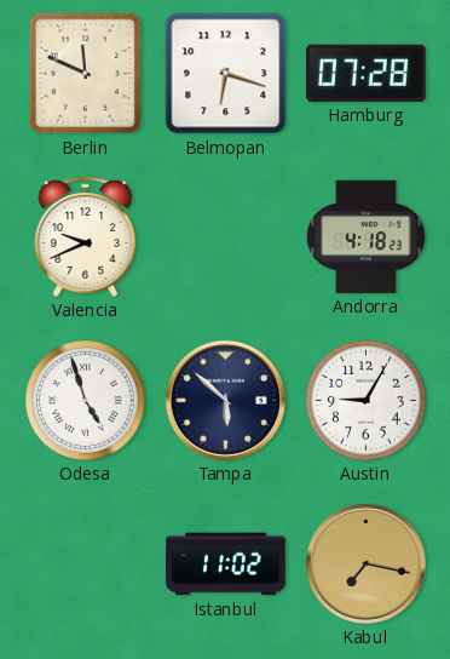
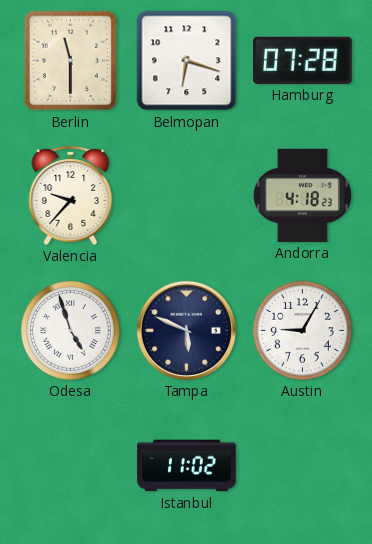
Berlin: 11:49 -> 11:30
Valencia: 9:41 -> 9:37
Tampa: 5:52 -> 5:49
Kabul: 7:17 -> none
